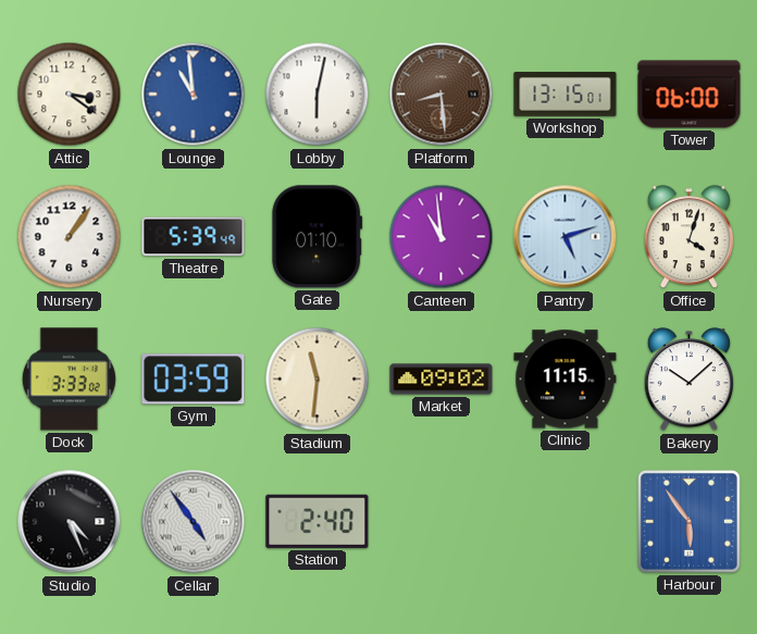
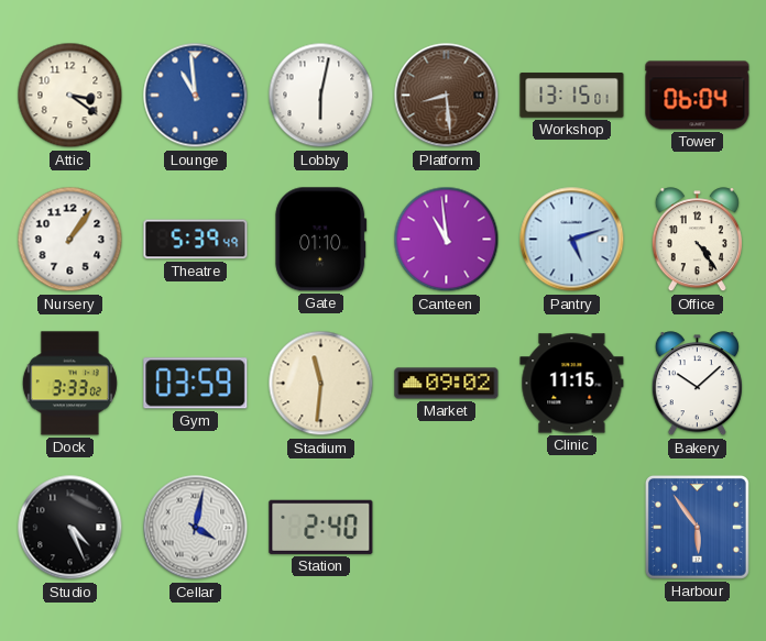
Tower: 06:00 -> 06:04
Office: 4:03 -> 4:24
Cellar: 4:54 -> 4:02
